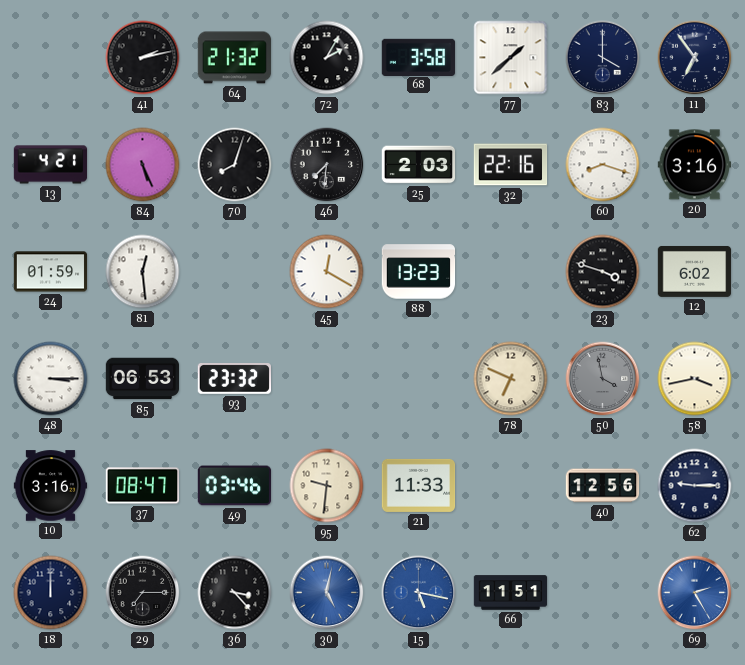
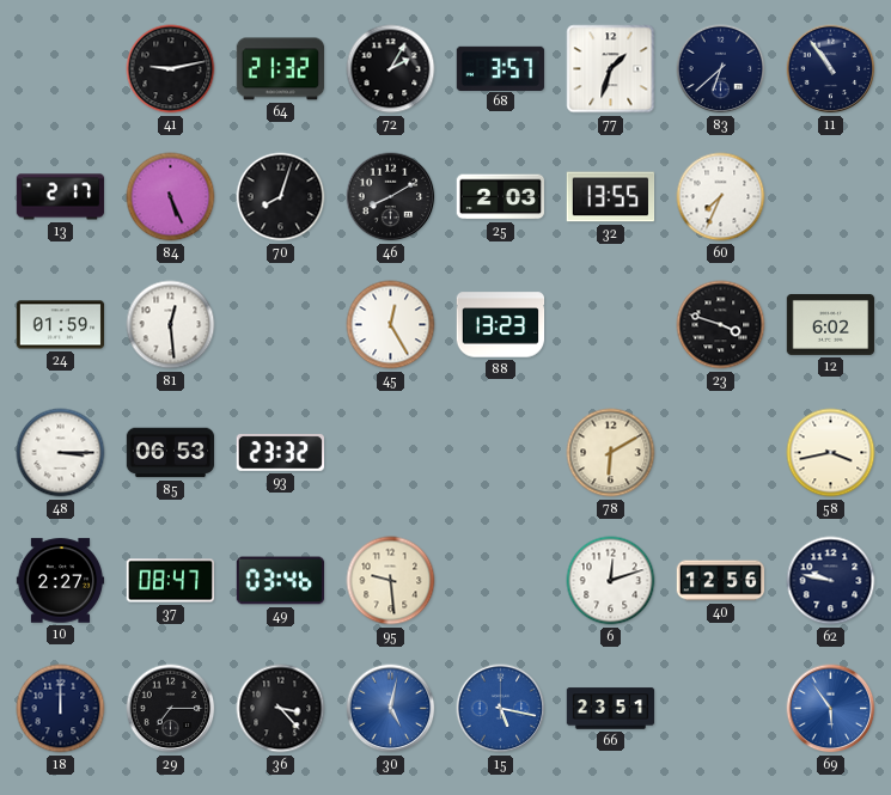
41: 2:13 -> 9:13
68: 3:58 -> 3:57
77: 1:38 -> 1:33
83: 4:00 -> 6:38
11: 6:54 -> 10:54
13: 4:21 -> 2:17
46: 7:31 -> 8:10
32: 22:16 -> 13:55
60: 8:18 -> 7:34
20: 3:16 -> none
45: 12:20 -> 12:25
78: 6:49 -> 6:10
50: 3:58 -> none
10: 3:16 -> 2:27
95: 9:31 -> 9:29
21: 11:33 -> none
6: none -> 12:12
62: 9:15 -> 9:47
66: 11:51 -> 23:51
69: 2:25 -> 5:54
